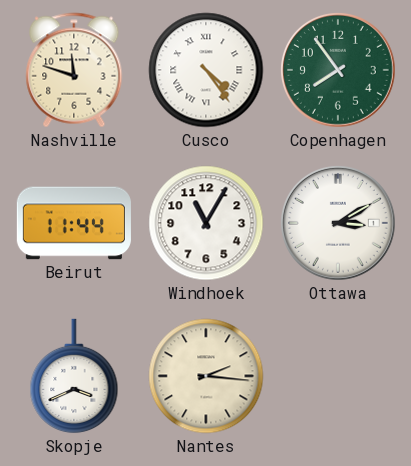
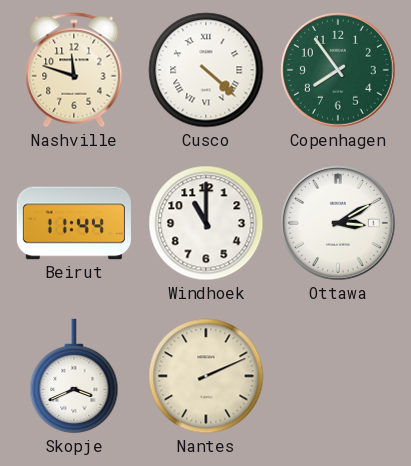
Cusco: 4:24 -> 4:22
Windhoek: 11:05 -> 11:00
Nantes: 2:16 -> 2:11
